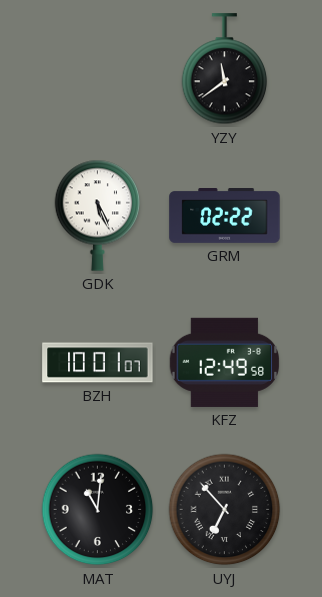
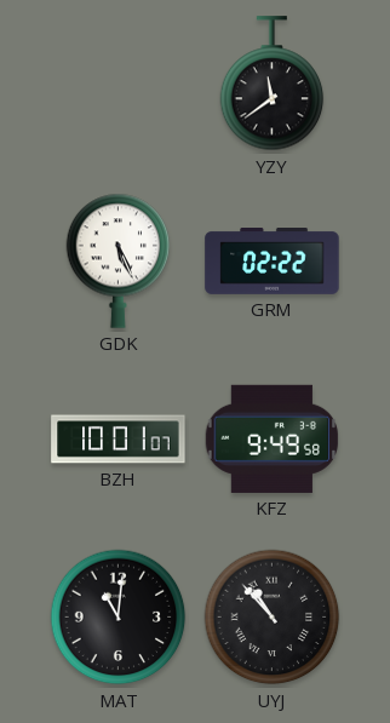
KFZ: 12:49 -> 9:49
UYJ: 6:53 -> 10:53
